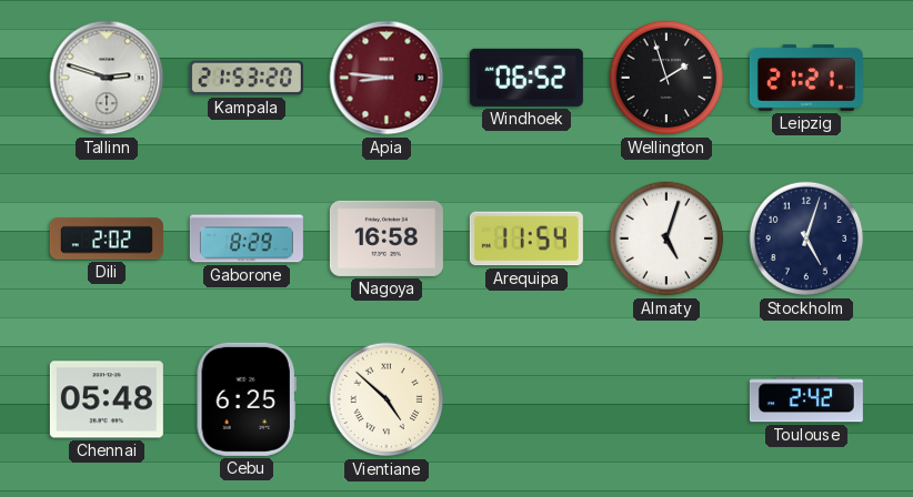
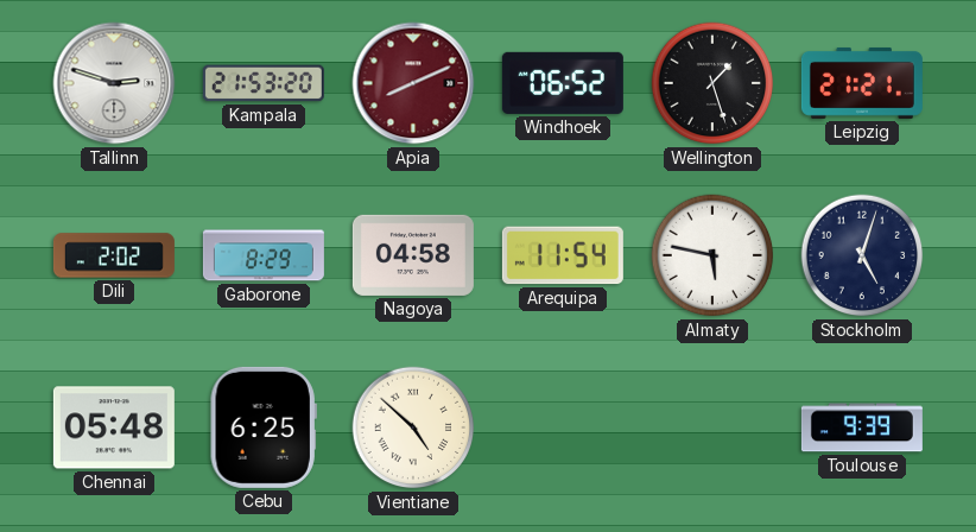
Apia: 8:46 -> 8:11
Wellington: 1:57 -> 1:27
Nagoya: 16:58 -> 04:58
Almaty: 5:03 -> 5:47
Toulouse: 2:42 -> 9:39
